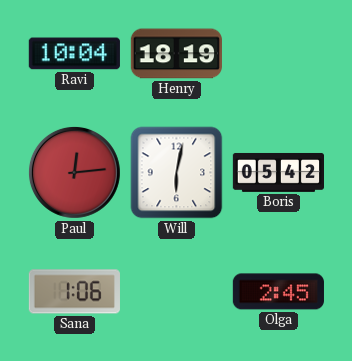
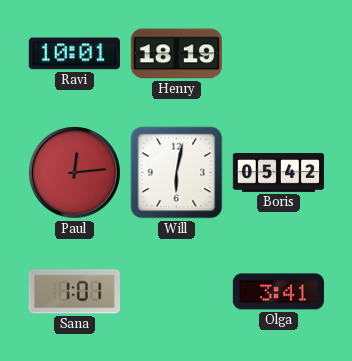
Ravi: 10:04 -> 10:01
Sana: 1:06 -> 1:01
Olga: 2:45 -> 3:41
